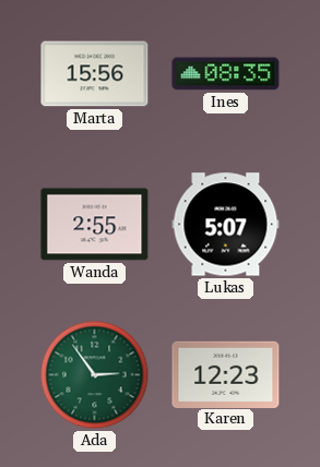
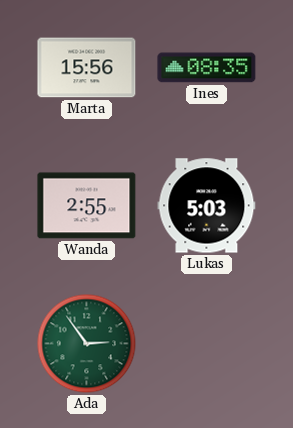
Lukas: 5:07 -> 5:03
Karen: 12:23 -> none
